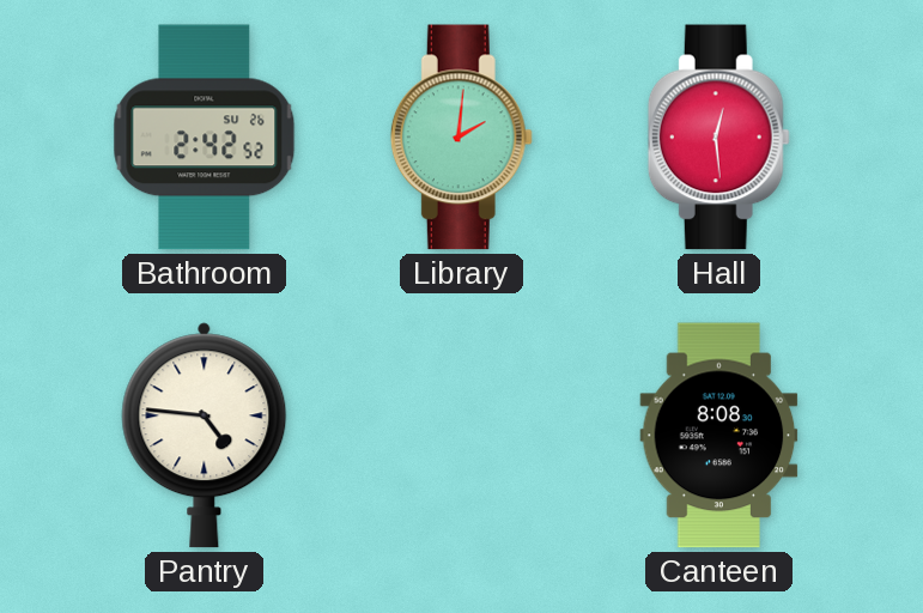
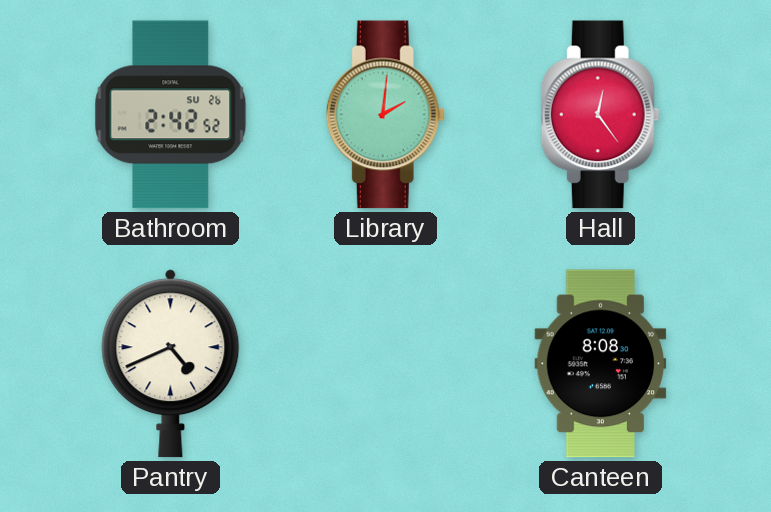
Hall: 12:29 -> 12:24
Pantry: 4:46 -> 4:41
